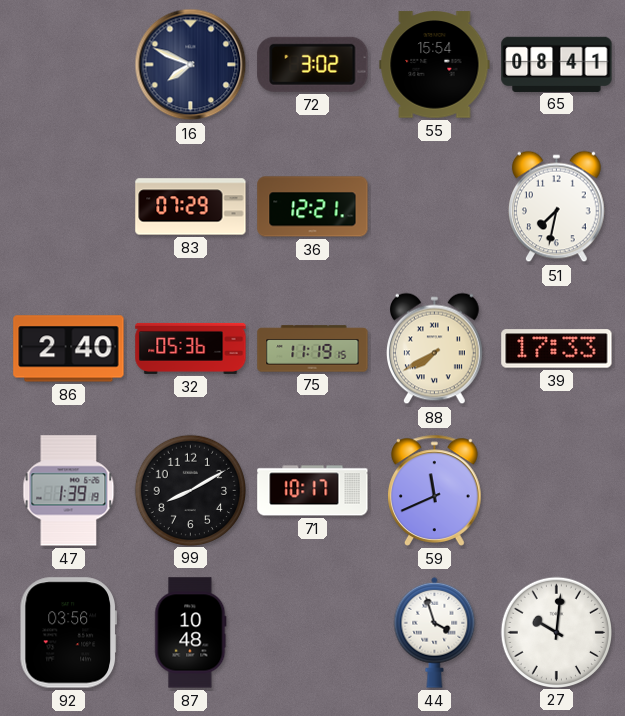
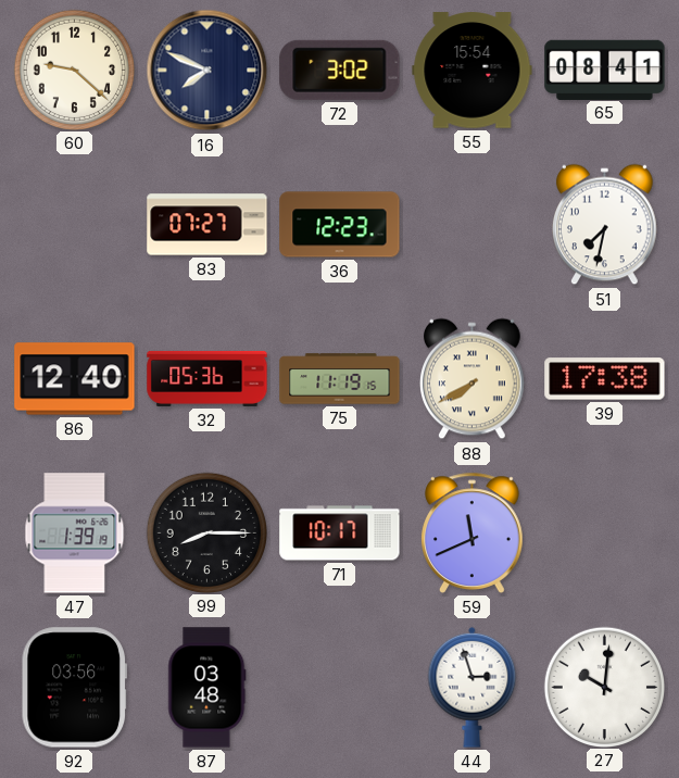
60: none -> 9:22
83: 07:29 -> 07:27
36: 12:21 -> 12:23
86: 2:40 -> 12:40
39: 17:33 -> 17:38
99: 8:10 -> 8:15
87: 10:48 -> 03:48
44: 3:57 -> 2:57
